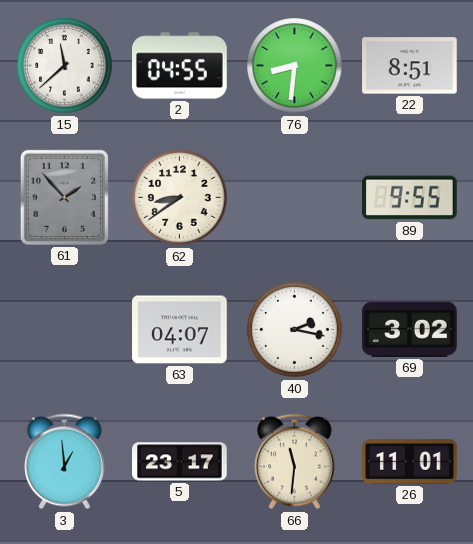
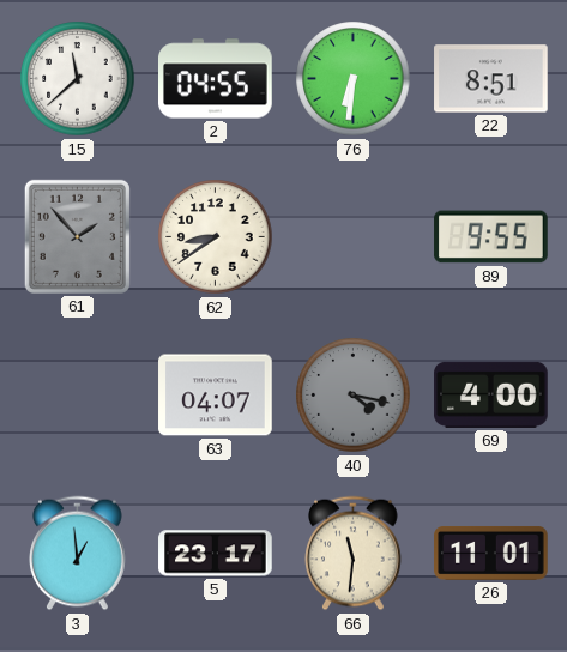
76: 8:31 -> 6:31
40: 2:17 -> 4:17
40 dial: white -> grey
69: 3:02 -> 4:00
